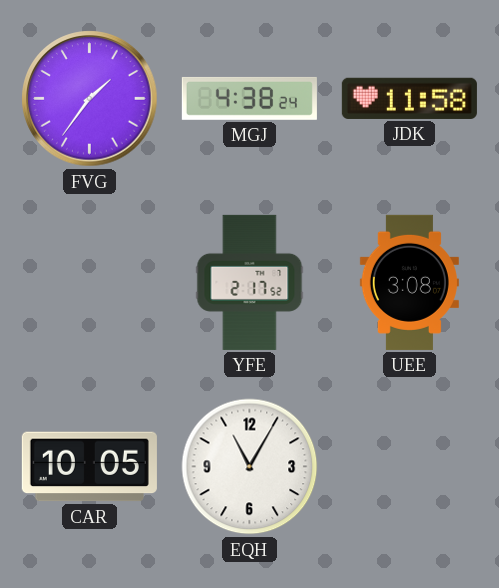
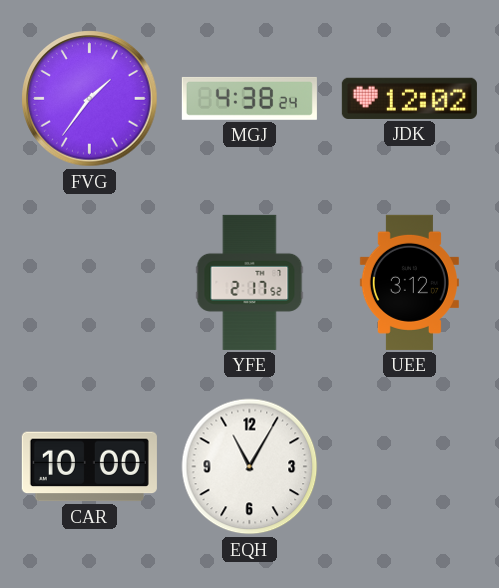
JDK: 11:58 -> 12:02
UEE: 3:08 -> 3:12
CAR: 10:05 -> 10:00
